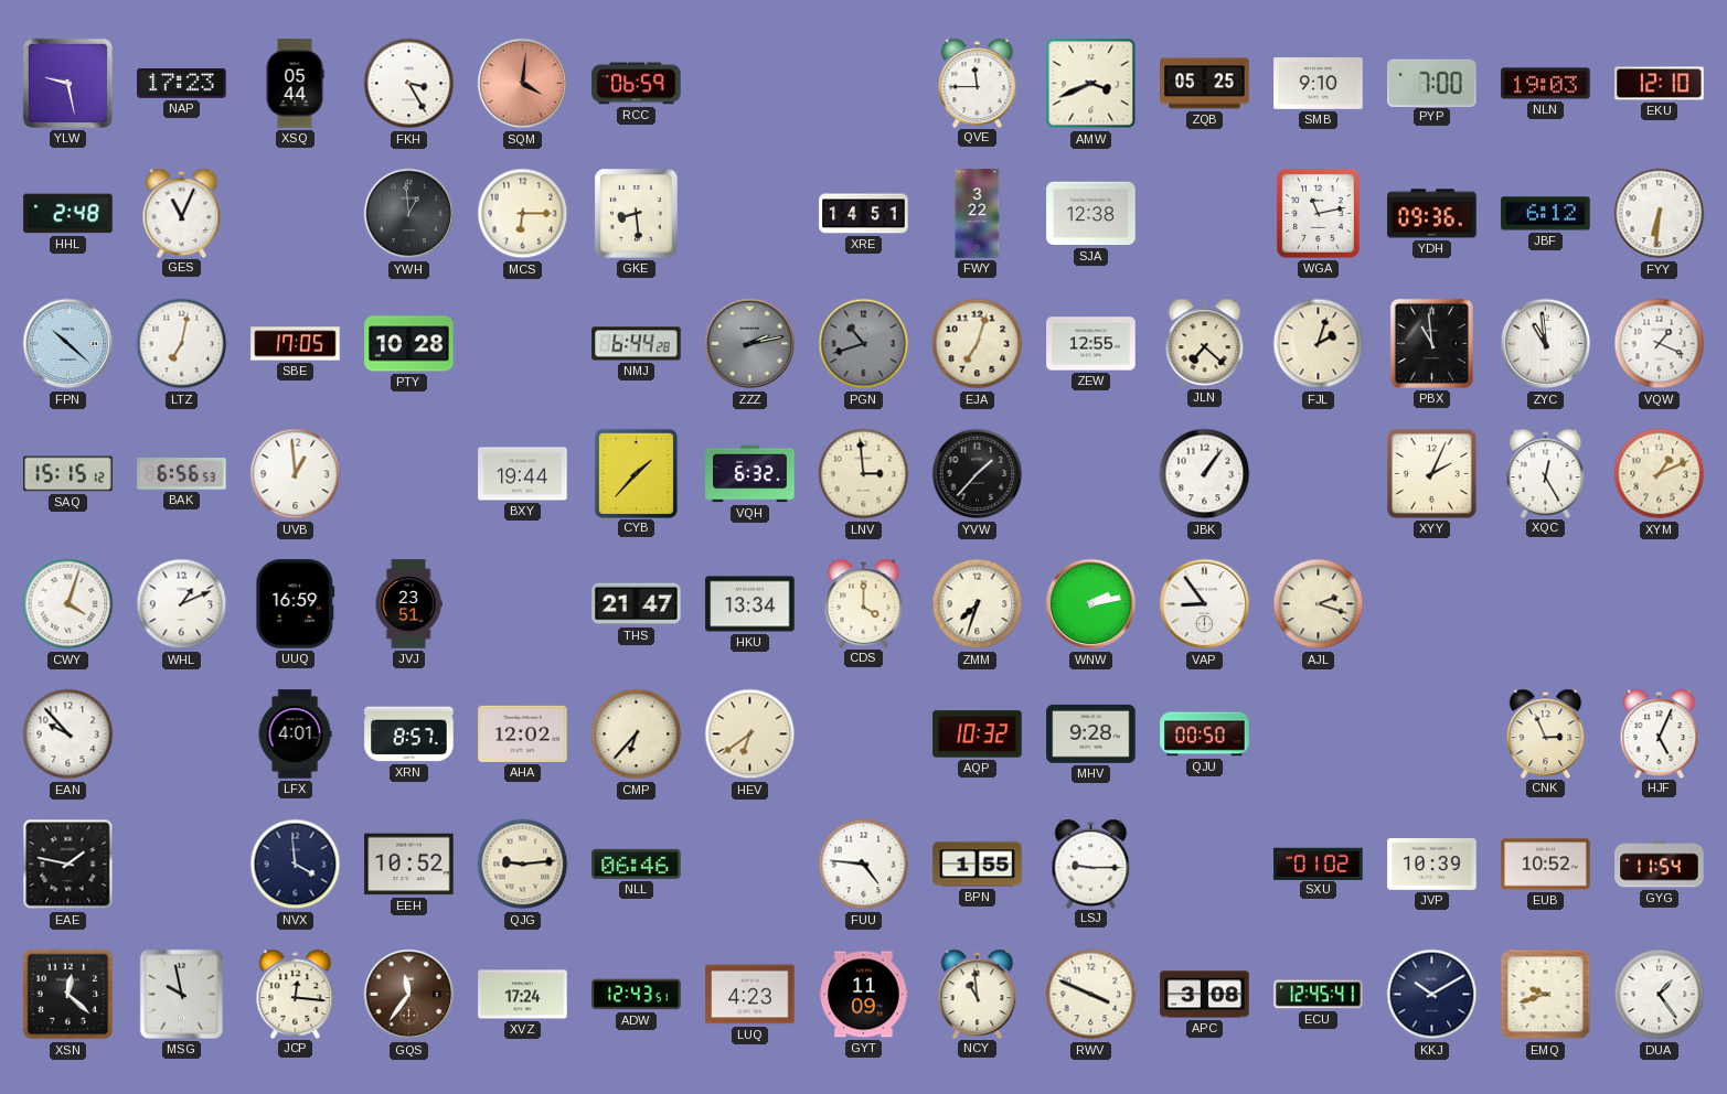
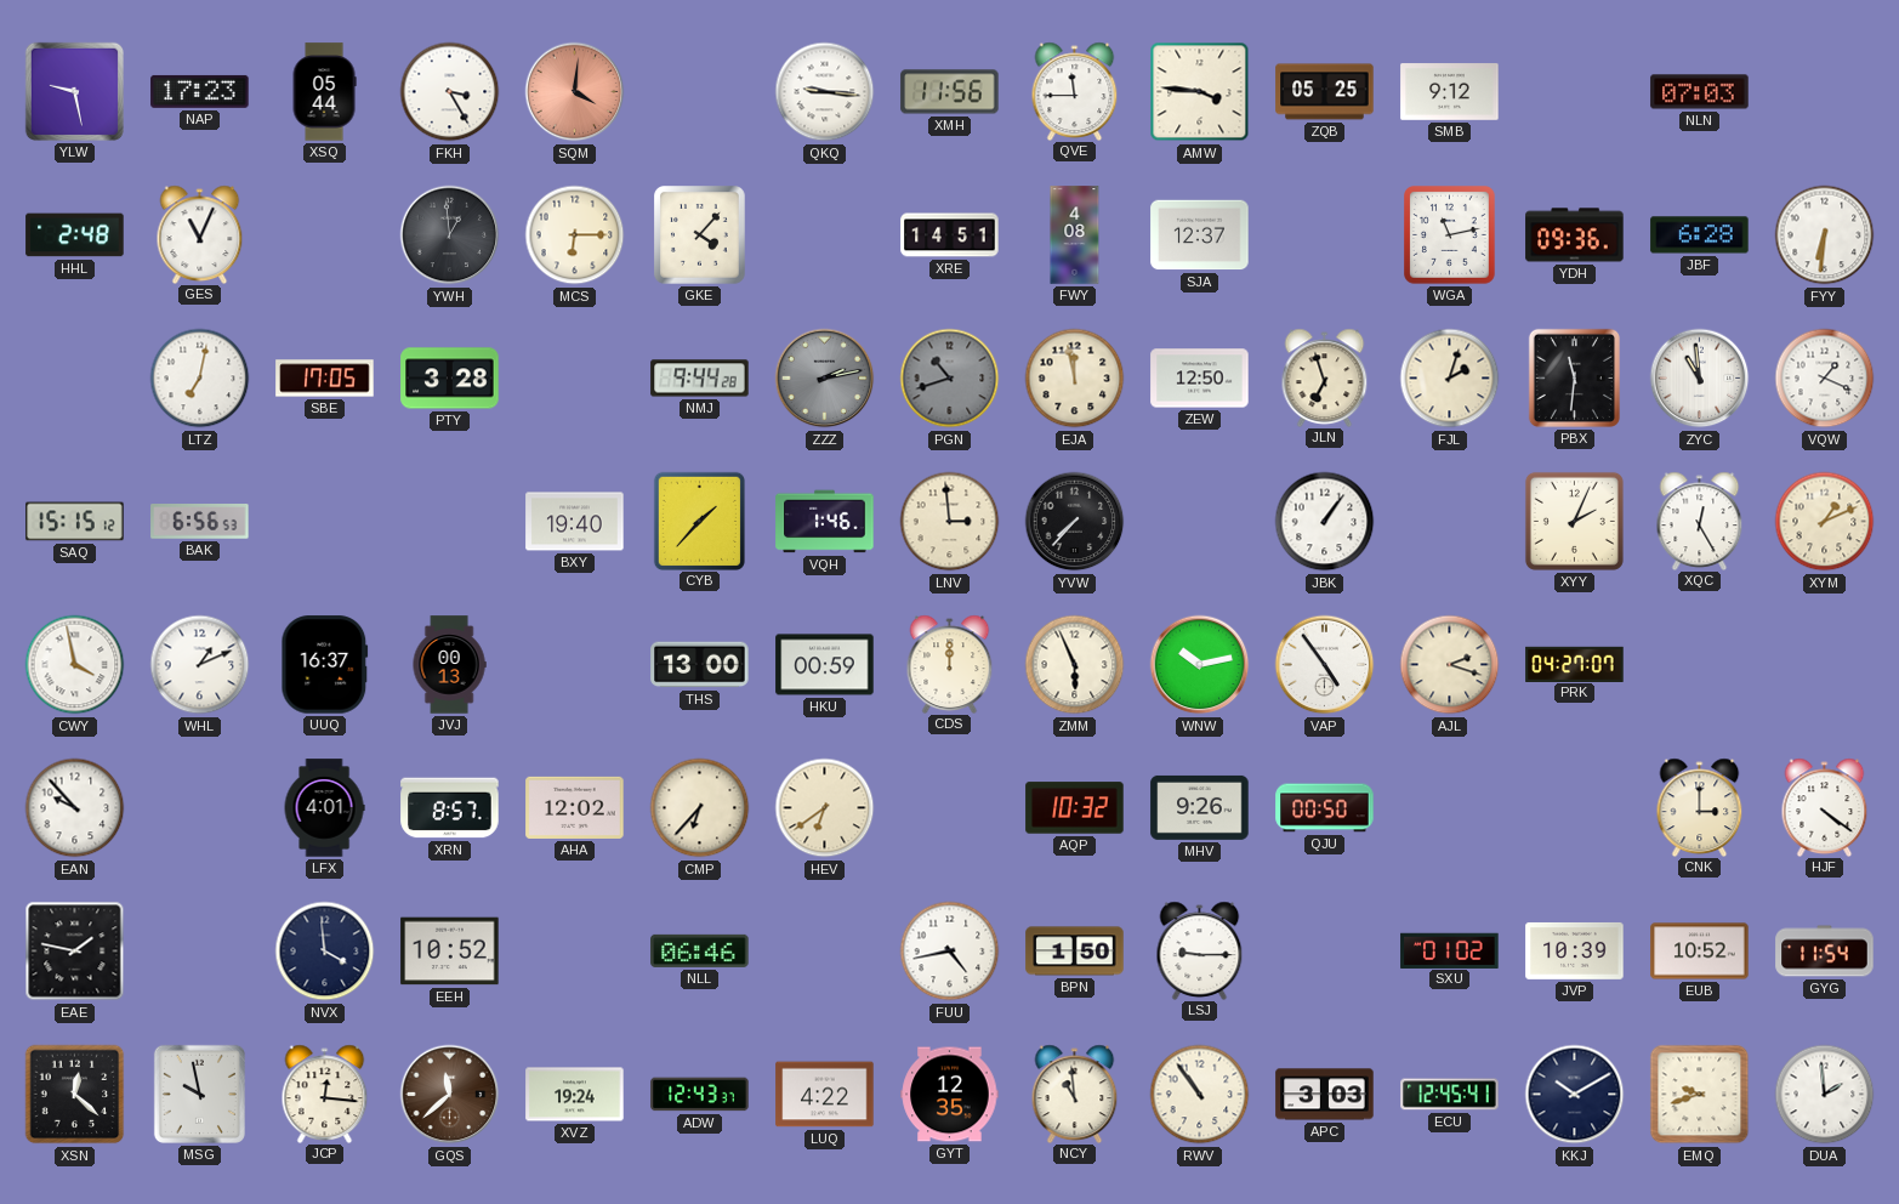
RCC: 06:59 -> none
QKQ: none -> 9:16
XMH: none -> 11:56
AMW: 3:41 -> 3:46
SMB: 9:10 -> 9:12
PYP: 7:00 -> none
NLN: 19:03 -> 07:03
EKU: 12:10 -> none
GKE: 8:29 -> 4:07
FWY: 3:22 -> 4:08
SJA: 12:38 -> 12:37
JBF: 6:12 -> 6:28
FPN: 10:22 -> none
PTY: 10:28 -> 3:28
NMJ: 6:44 -> 9:44
EJA: 7:03 -> 11:58
ZEW: 12:55 -> 12:50
JLN: 7:22 -> 6:57
PBX: 10:59 -> 11:31
UVB: 12:59 -> none
BXY: 19:44 -> 19:40
VQH: 6:32 -> 1:46
YVW: 1:37 -> 7:37
CWY: 4:03 -> 3:58
UUQ: 16:59 -> 16:37
JVJ: 23:51 -> 00:13
THS: 21:47 -> 13:00
HKU: 13:34 -> 00:59
CDS: 4:00 -> 12:00
ZMM: 7:33 -> 5:56
WNW: 2:13 -> 10:13
VAP: 8:54 -> 4:54
PRK: none -> 04:27
MHV: 9:28 -> 9:26
CNK: 2:56 -> 3:00
HJF: 5:04 -> 4:21
QJG: 9:14 -> none
FUU: 4:46 -> 4:43
BPN: 1:55 -> 1:50
GQS: 11:36 -> 11:38
XVZ: 17:24 -> 19:24
ADW: 12:43:51 -> 12:43:37
LUQ: 4:23 -> 4:22
GYT: 11:09 -> 12:35
RWV: 3:49 -> 10:54
APC: 3:08 -> 3:03
DUA: 1:24 -> 1:59
